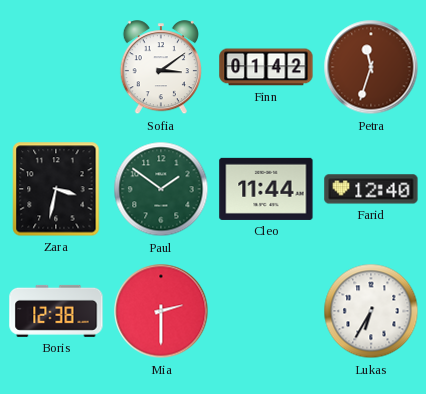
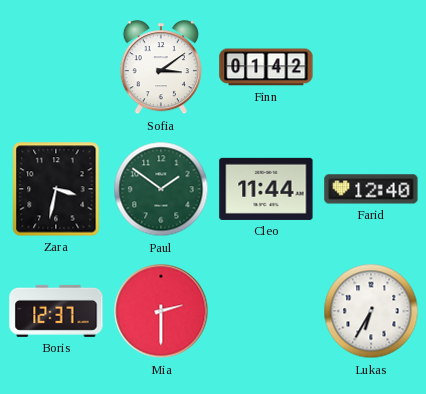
Petra: 11:33 -> none
Boris: 12:38 -> 12:37
